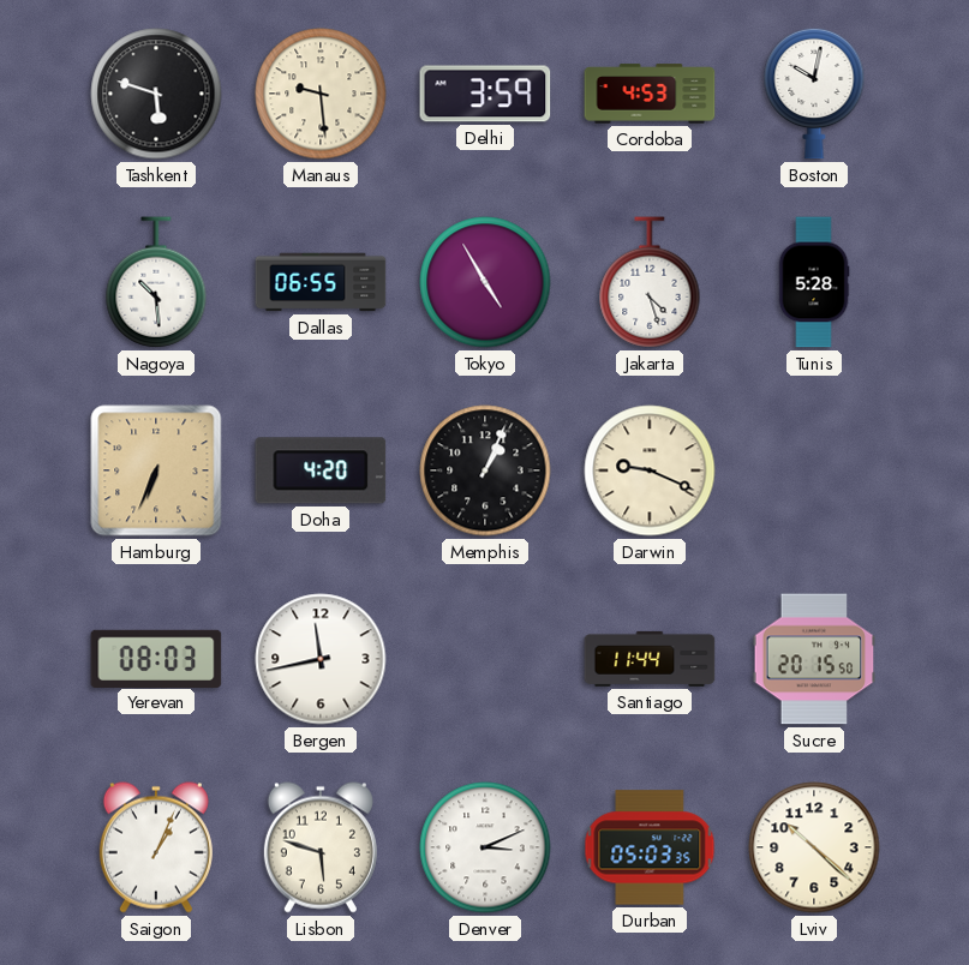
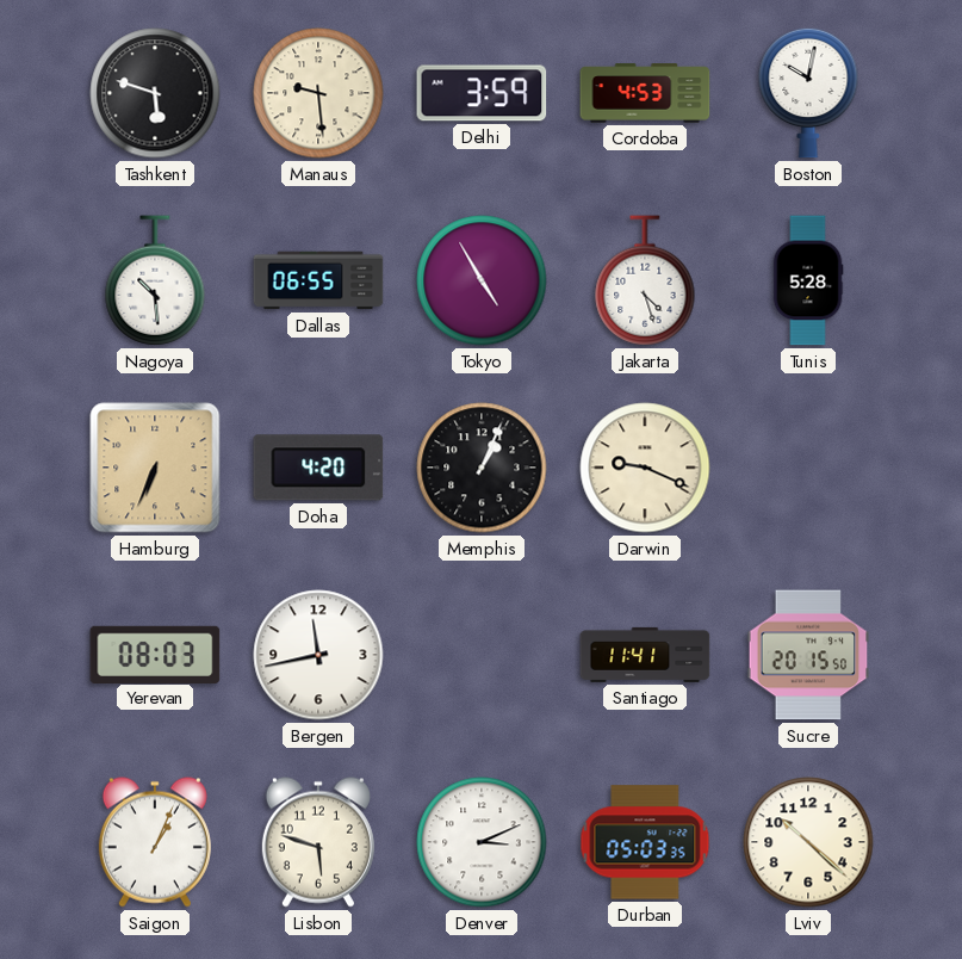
Santiago: 11:44 -> 11:41
